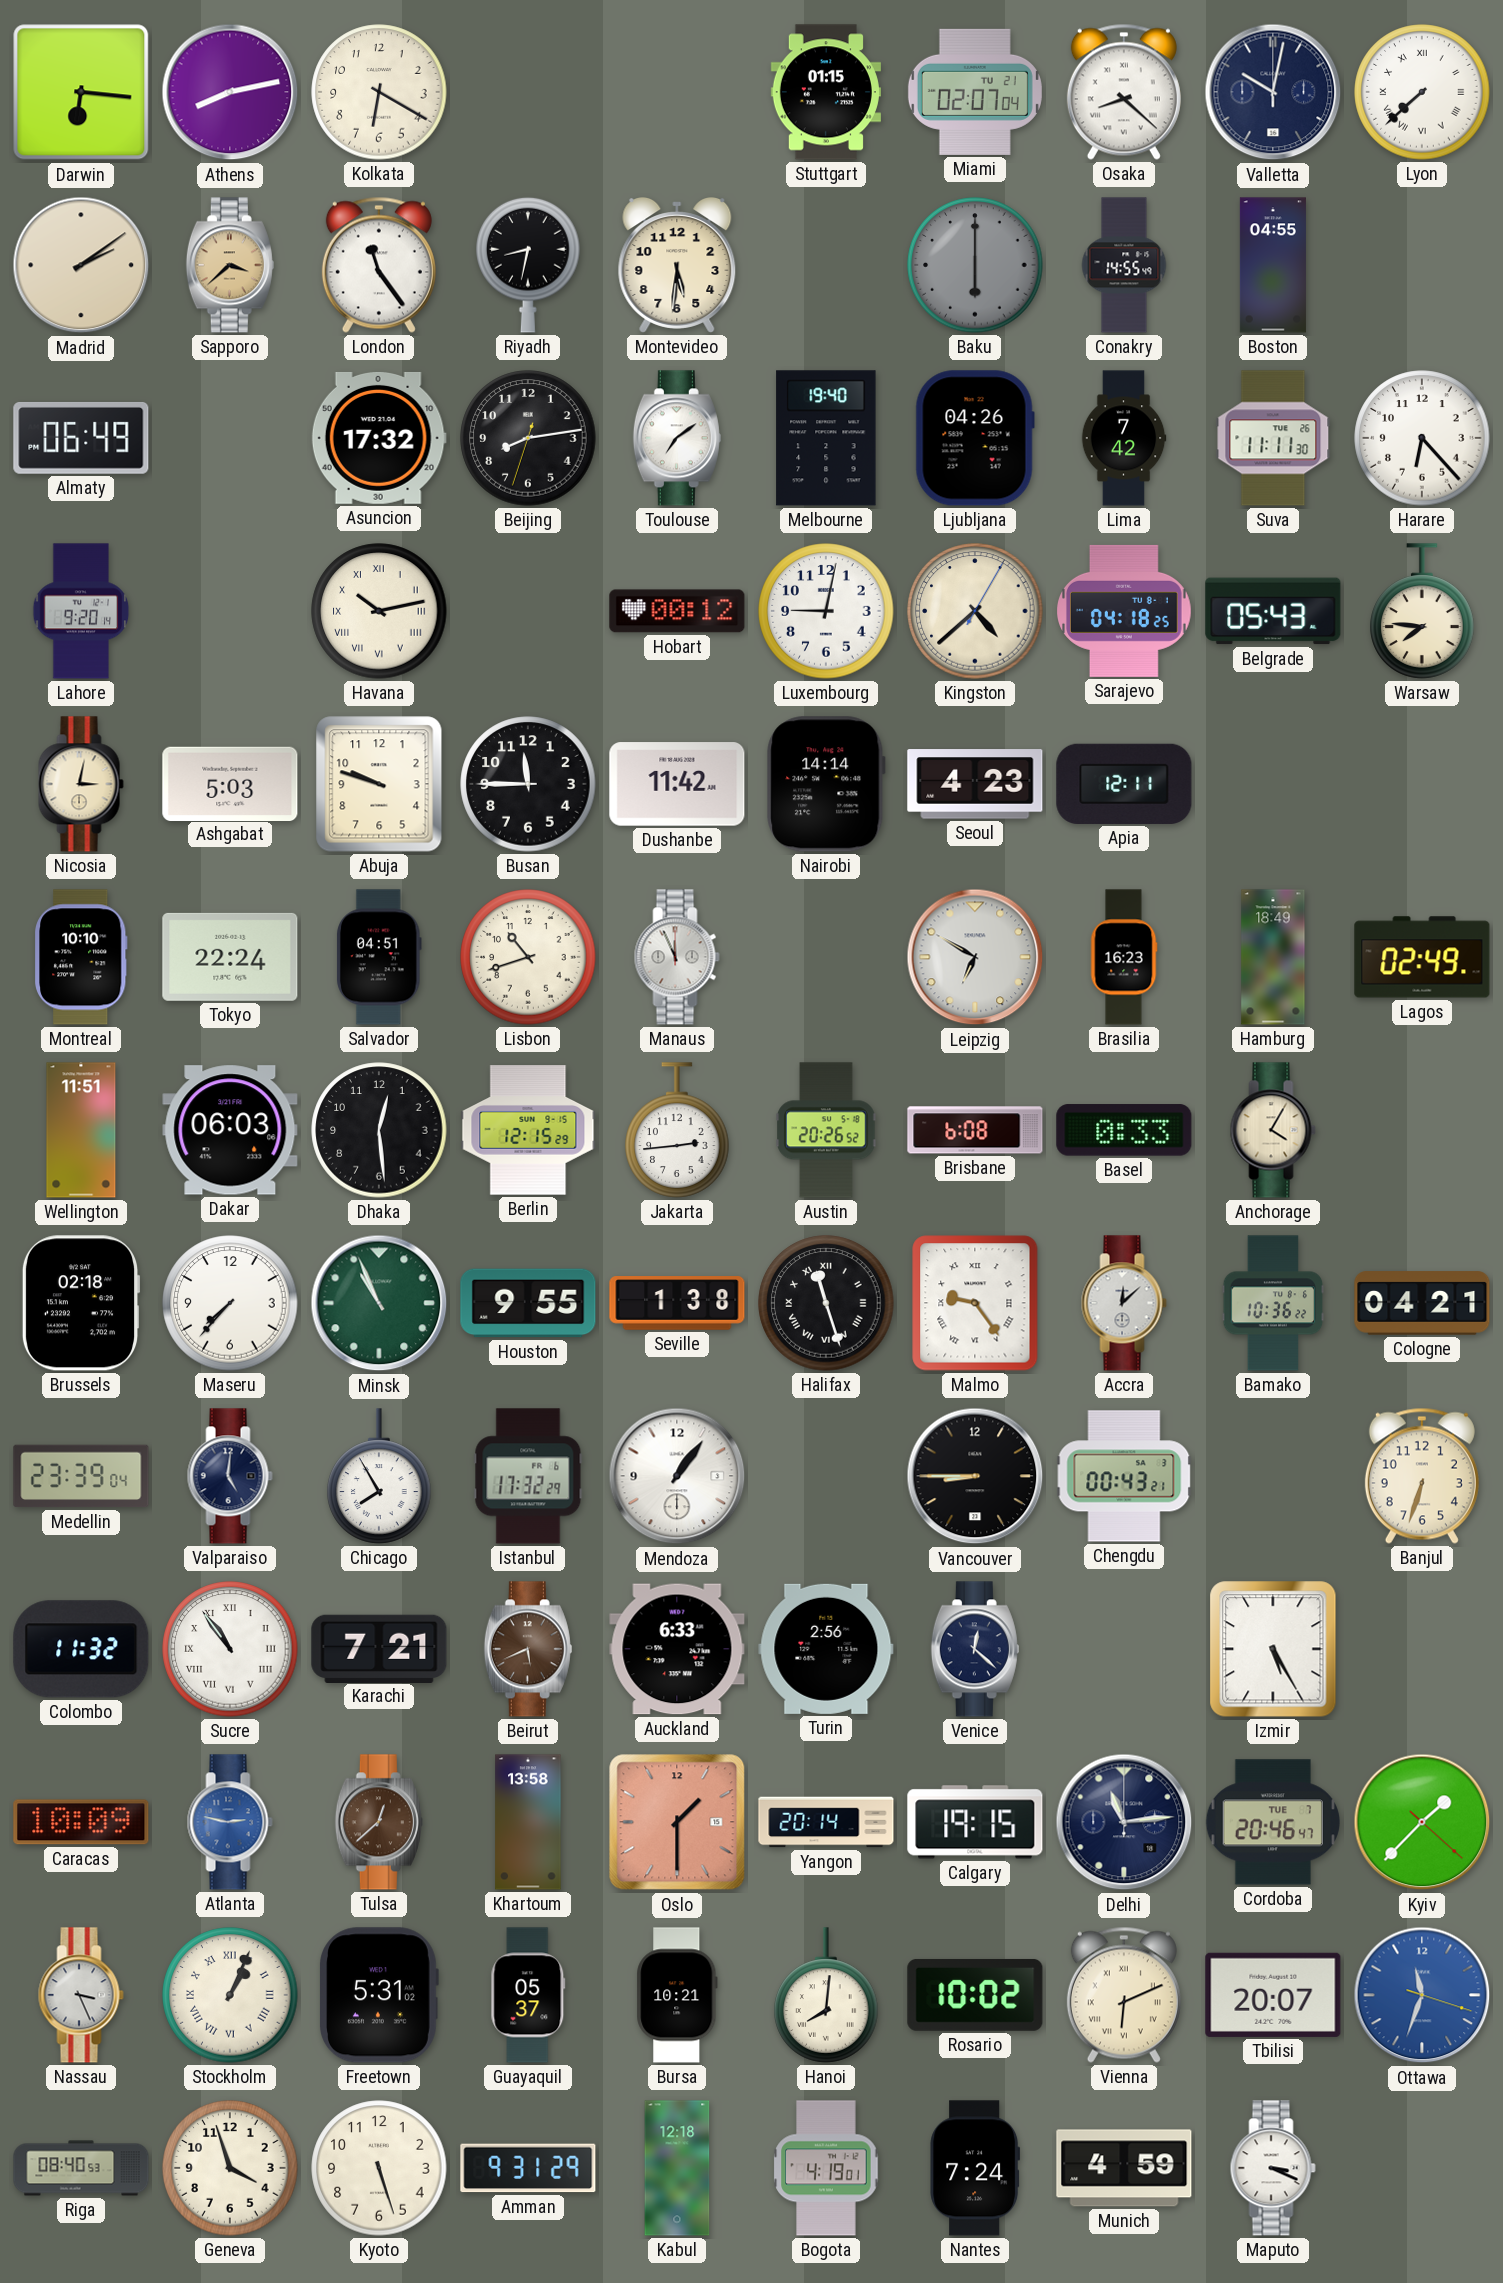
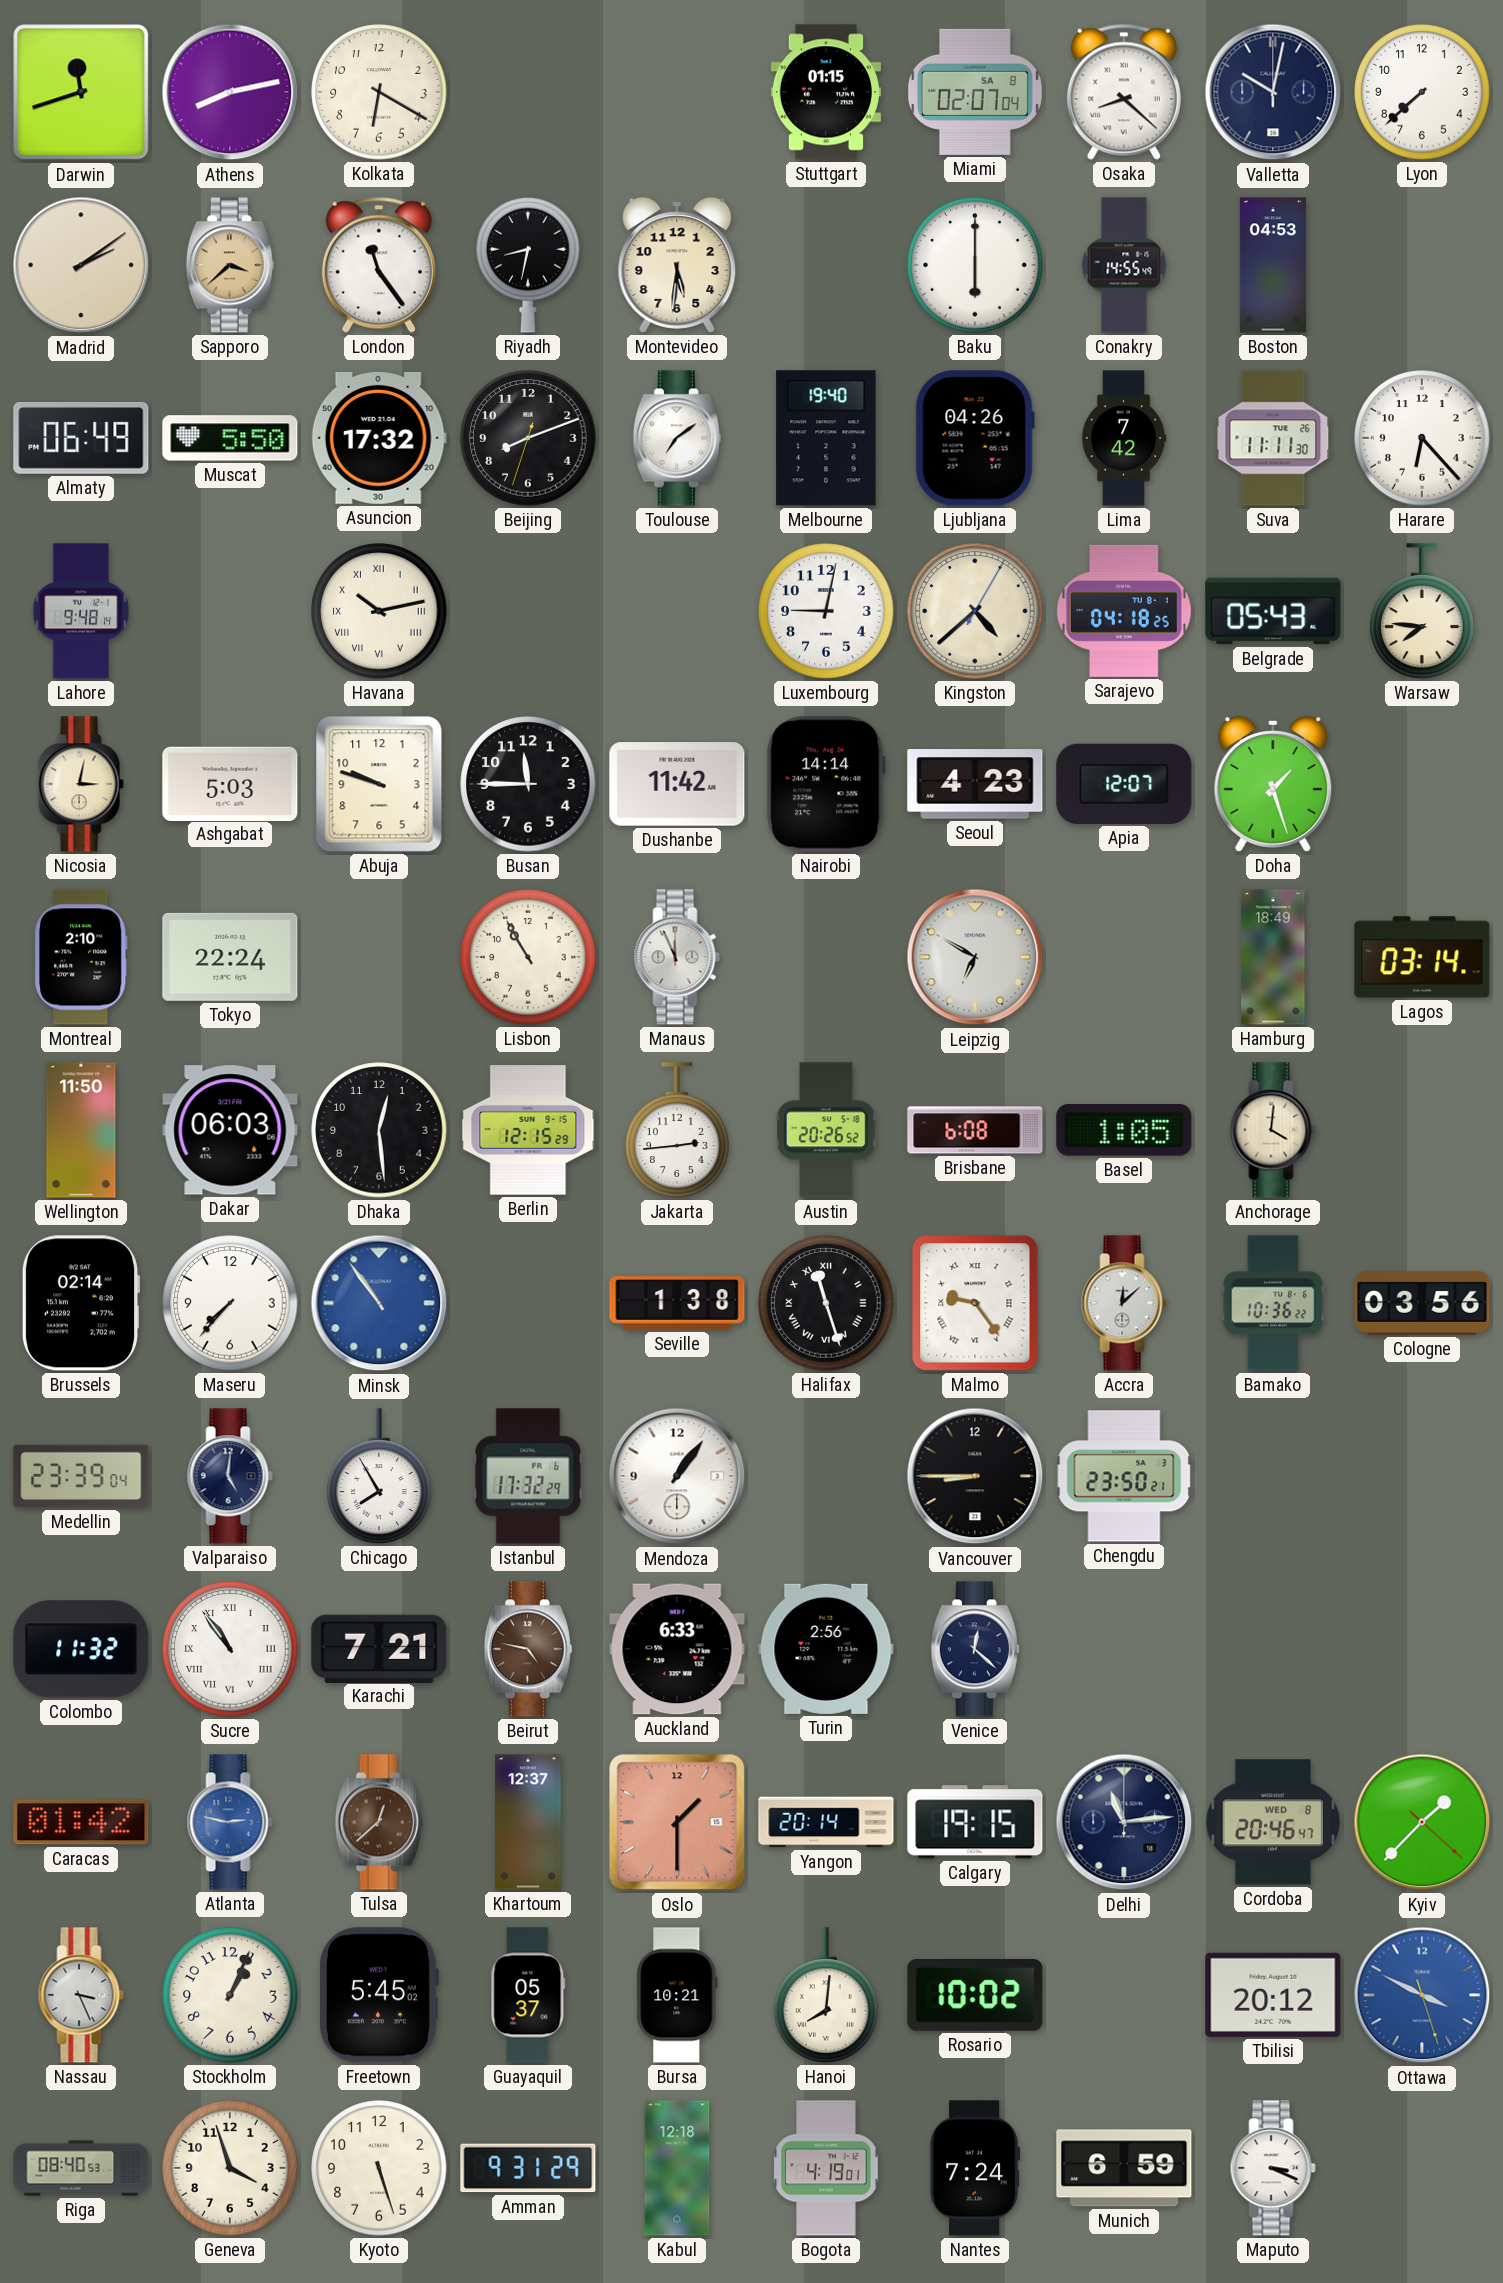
Darwin: 6:16 -> 11:42
Miami date: TU 21 -> SA 8
Lyon numerals: Roman -> Arabic
Baku dial: grey -> white
Boston: 04:55 -> 04:53
Muscat: none -> 5:50
Beijing: 8:13 -> 8:11
Lahore: 9:20 -> 9:48
Hobart: 00:12 -> none
Apia: 12:11 -> 12:07
Doha: none -> 1:27
Montreal: 10:10 -> 2:10
Salvador: 04:51 -> none
Lisbon: 10:42 -> 10:55
Brasilia: 16:23 -> none
Lagos: 02:49 -> 03:14
Wellington: 11:51 -> 11:50
Basel: 0:33 -> 1:05
Anchorage: 4:05 -> 4:01
Brussels: 02:18 -> 02:14
Minsk: 10:56 -> 10:54
Minsk dial: green -> blue
Houston: 9:55 -> none
Cologne: 04:21 -> 03:56
Chengdu: 00:43 -> 23:50
Banjul: 6:33 -> none
Beirut: 5:41 -> 4:47
Izmir: 5:25 -> none
Caracas: 10:09 -> 01:42
Khartoum: 13:58 -> 12:37
Cordoba date: TUE 7 -> WED 8
Stockholm numerals: Roman -> Arabic
Freetown: 5:31 -> 5:45
Vienna: 6:11 -> none
Tbilisi: 20:07 -> 20:12
Ottawa: 11:33 -> 3:49
Munich: 4:59 -> 6:59
